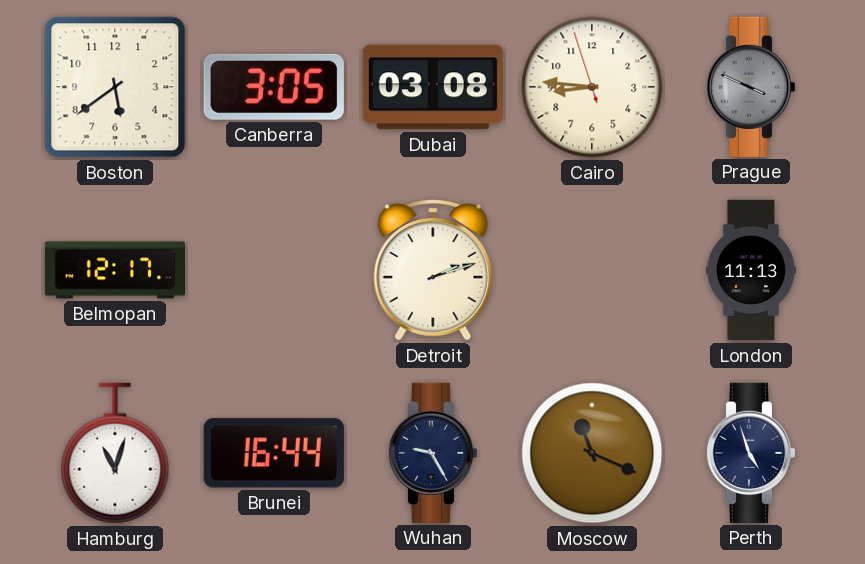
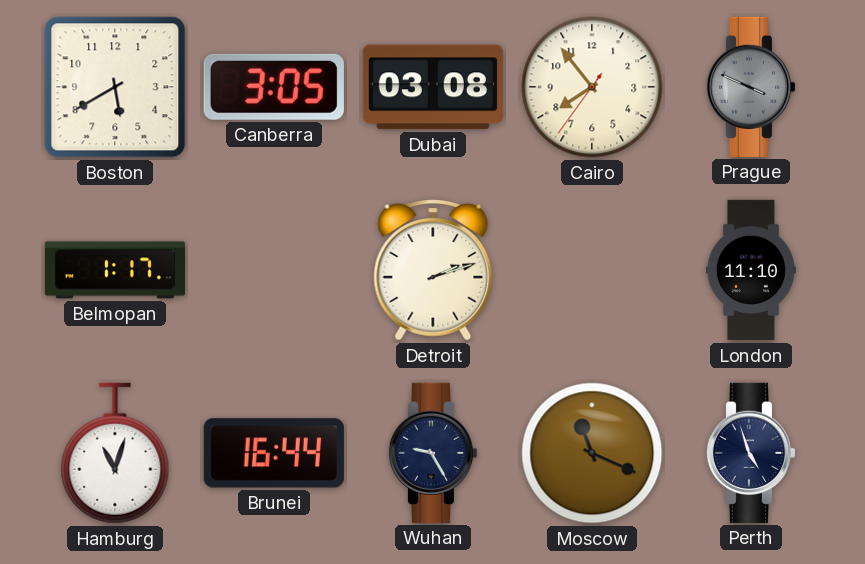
Boston: 5:39 -> 5:40
Cairo: 8:45 -> 7:53
Belmopan: 12:17 -> 1:17
London: 11:13 -> 11:10
